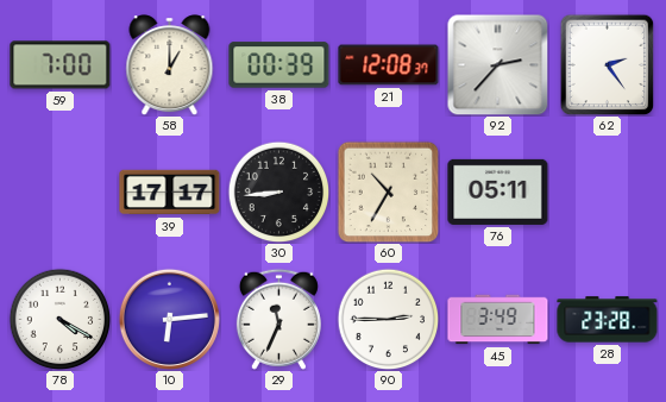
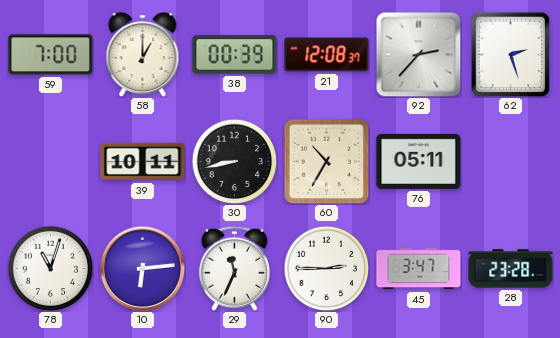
62: 2:24 -> 2:27
39: 17:17 -> 10:11
30: 8:44 -> 8:43
78: 4:20 -> 11:03
45: 3:49 -> 3:47
